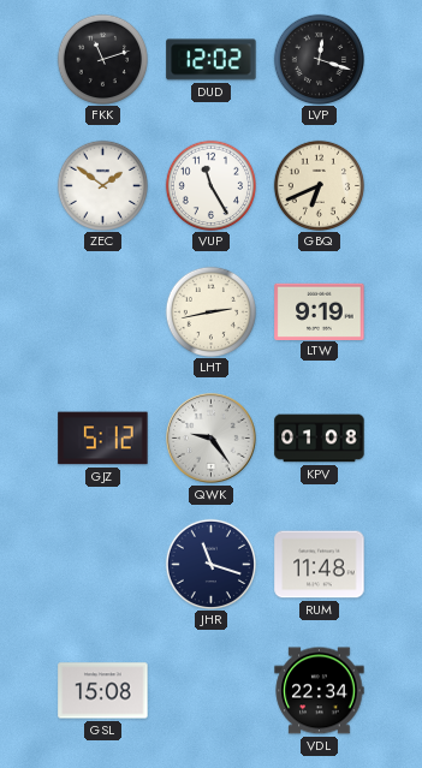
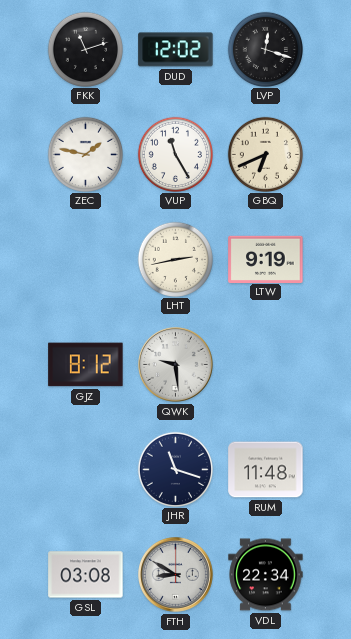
ZEC: 1:51 -> 1:47
GJZ: 5:12 -> 8:12
QWK: 9:24 -> 9:29
KPV: 01:08 -> none
GSL: 15:08 -> 03:08
FTH: none -> 8:50
